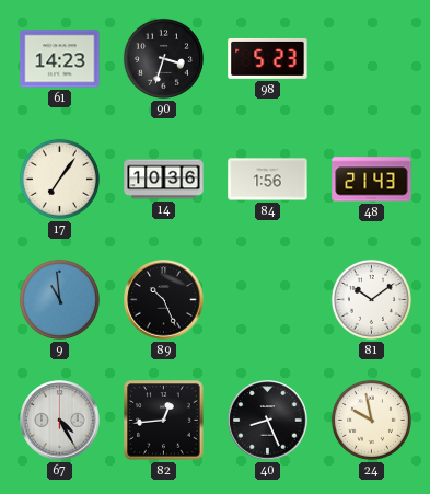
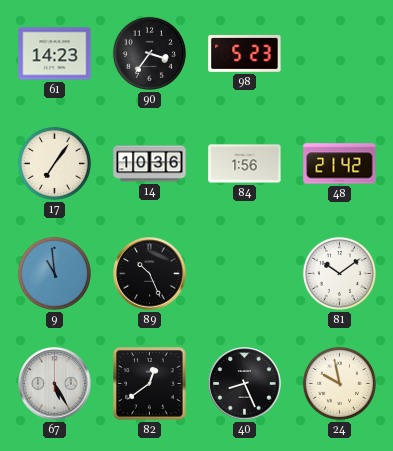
90: 3:33 -> 3:36
48: 21:43 -> 21:42
67: 4:25 -> 5:25
82: 12:44 -> 12:39
